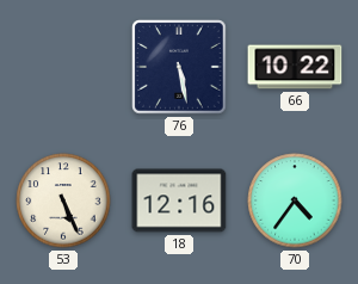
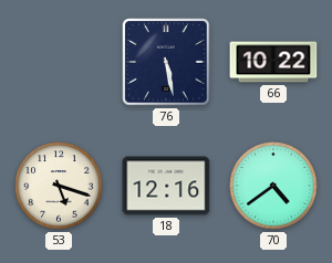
53: 5:26 -> 5:18
70: 4:36 -> 4:39
